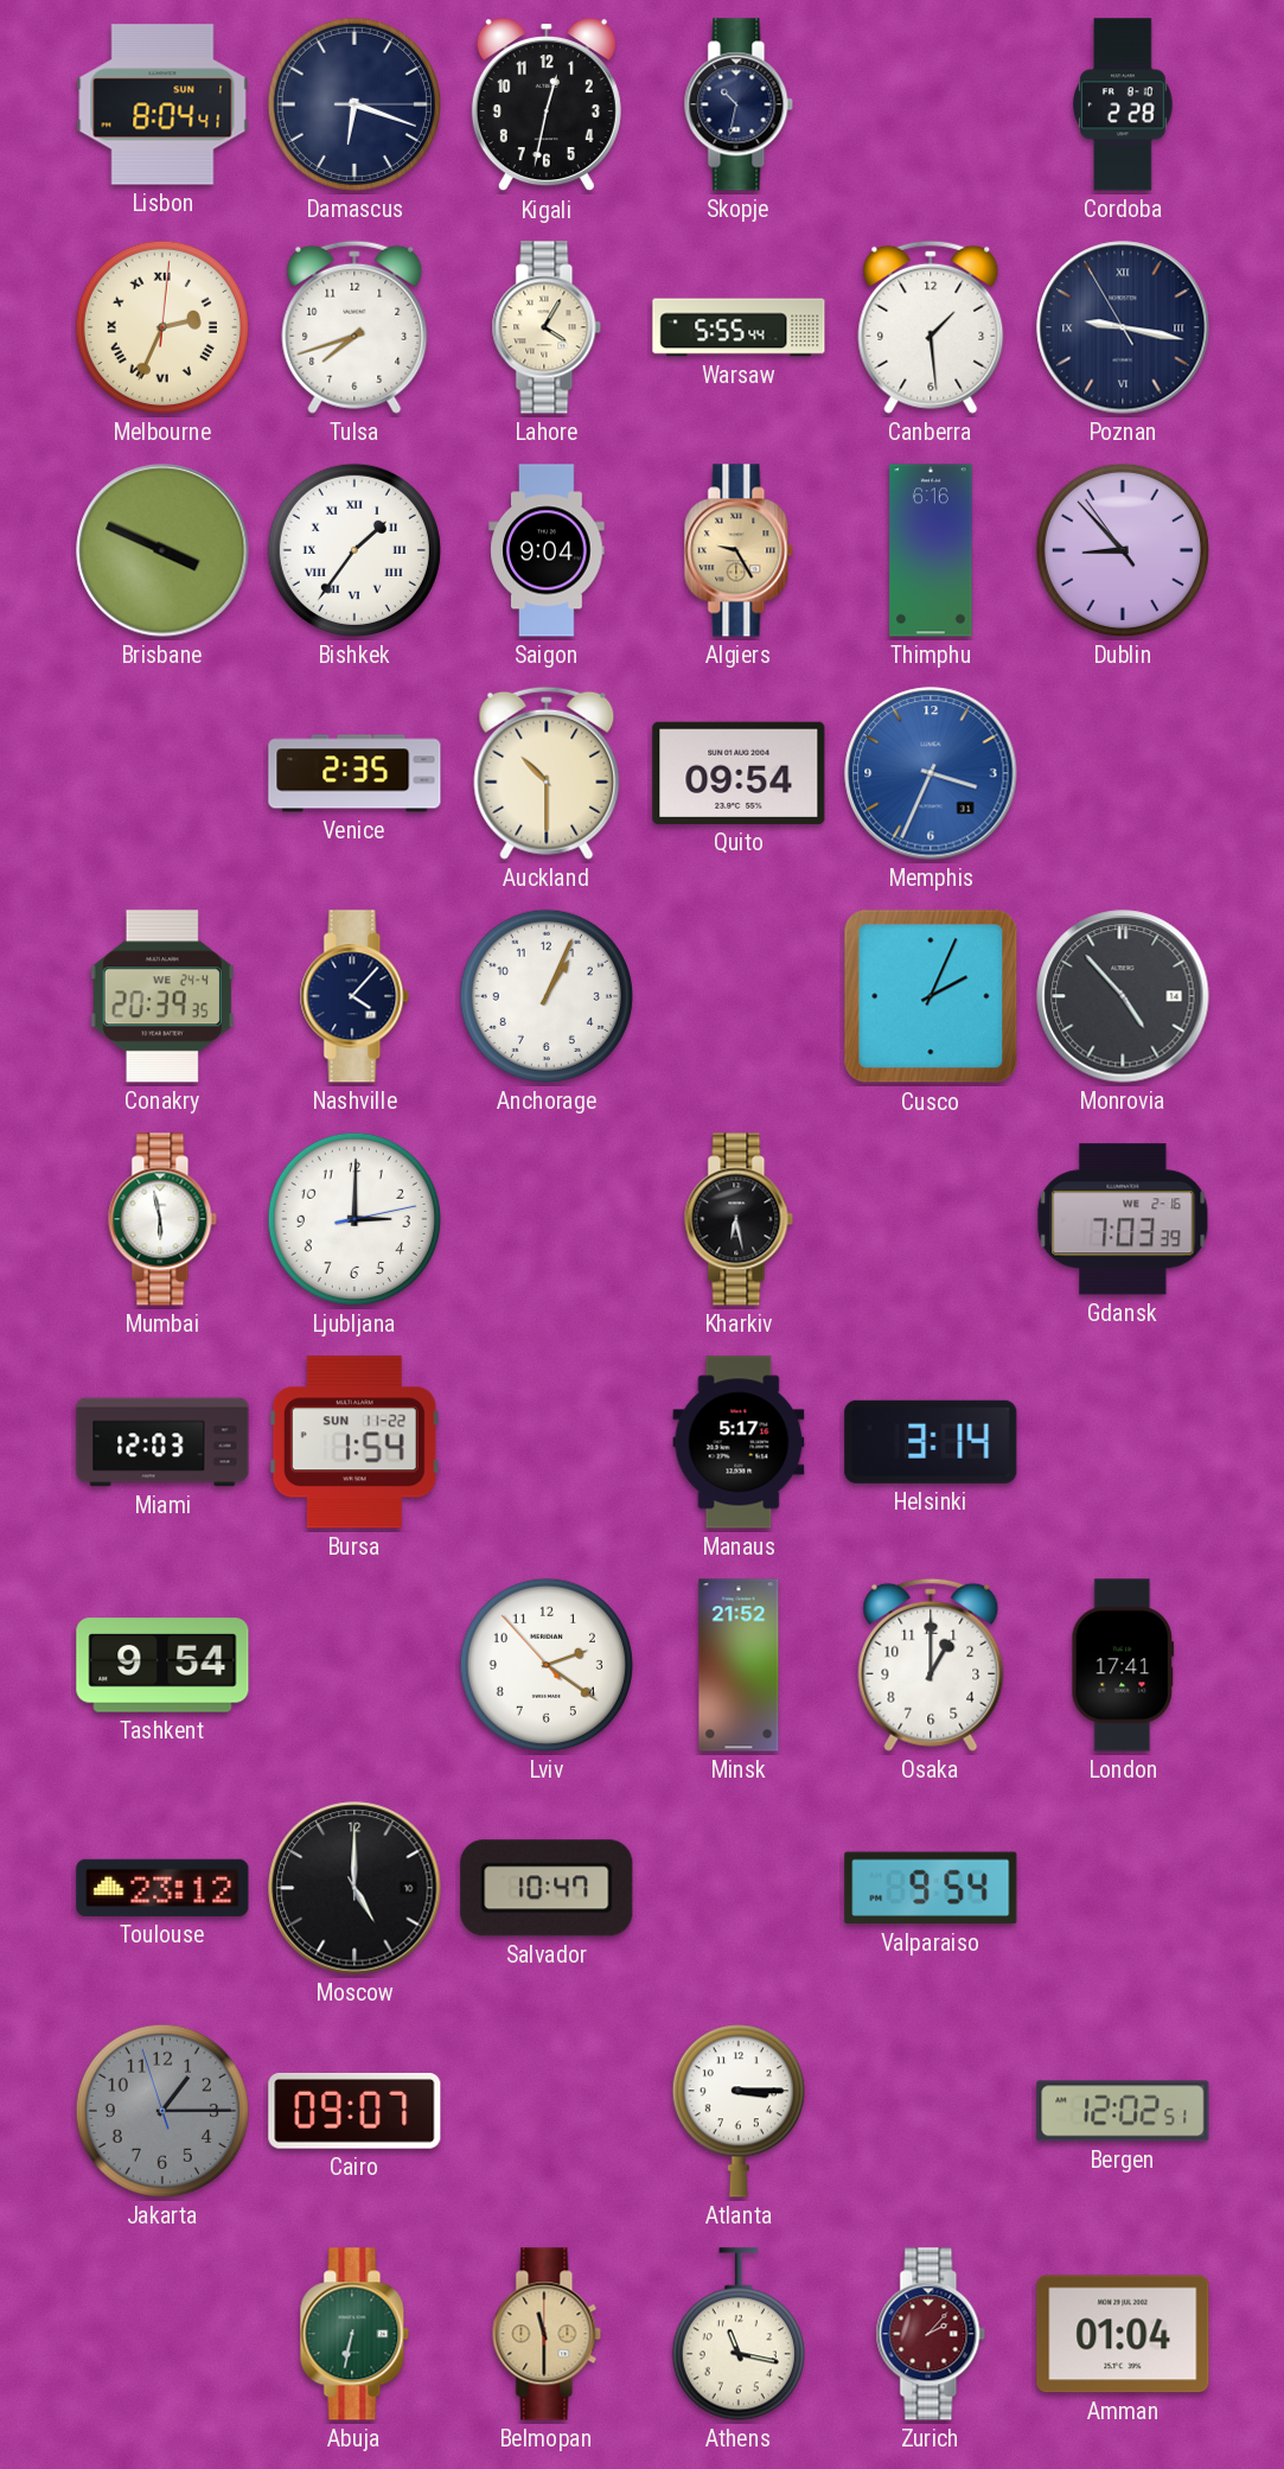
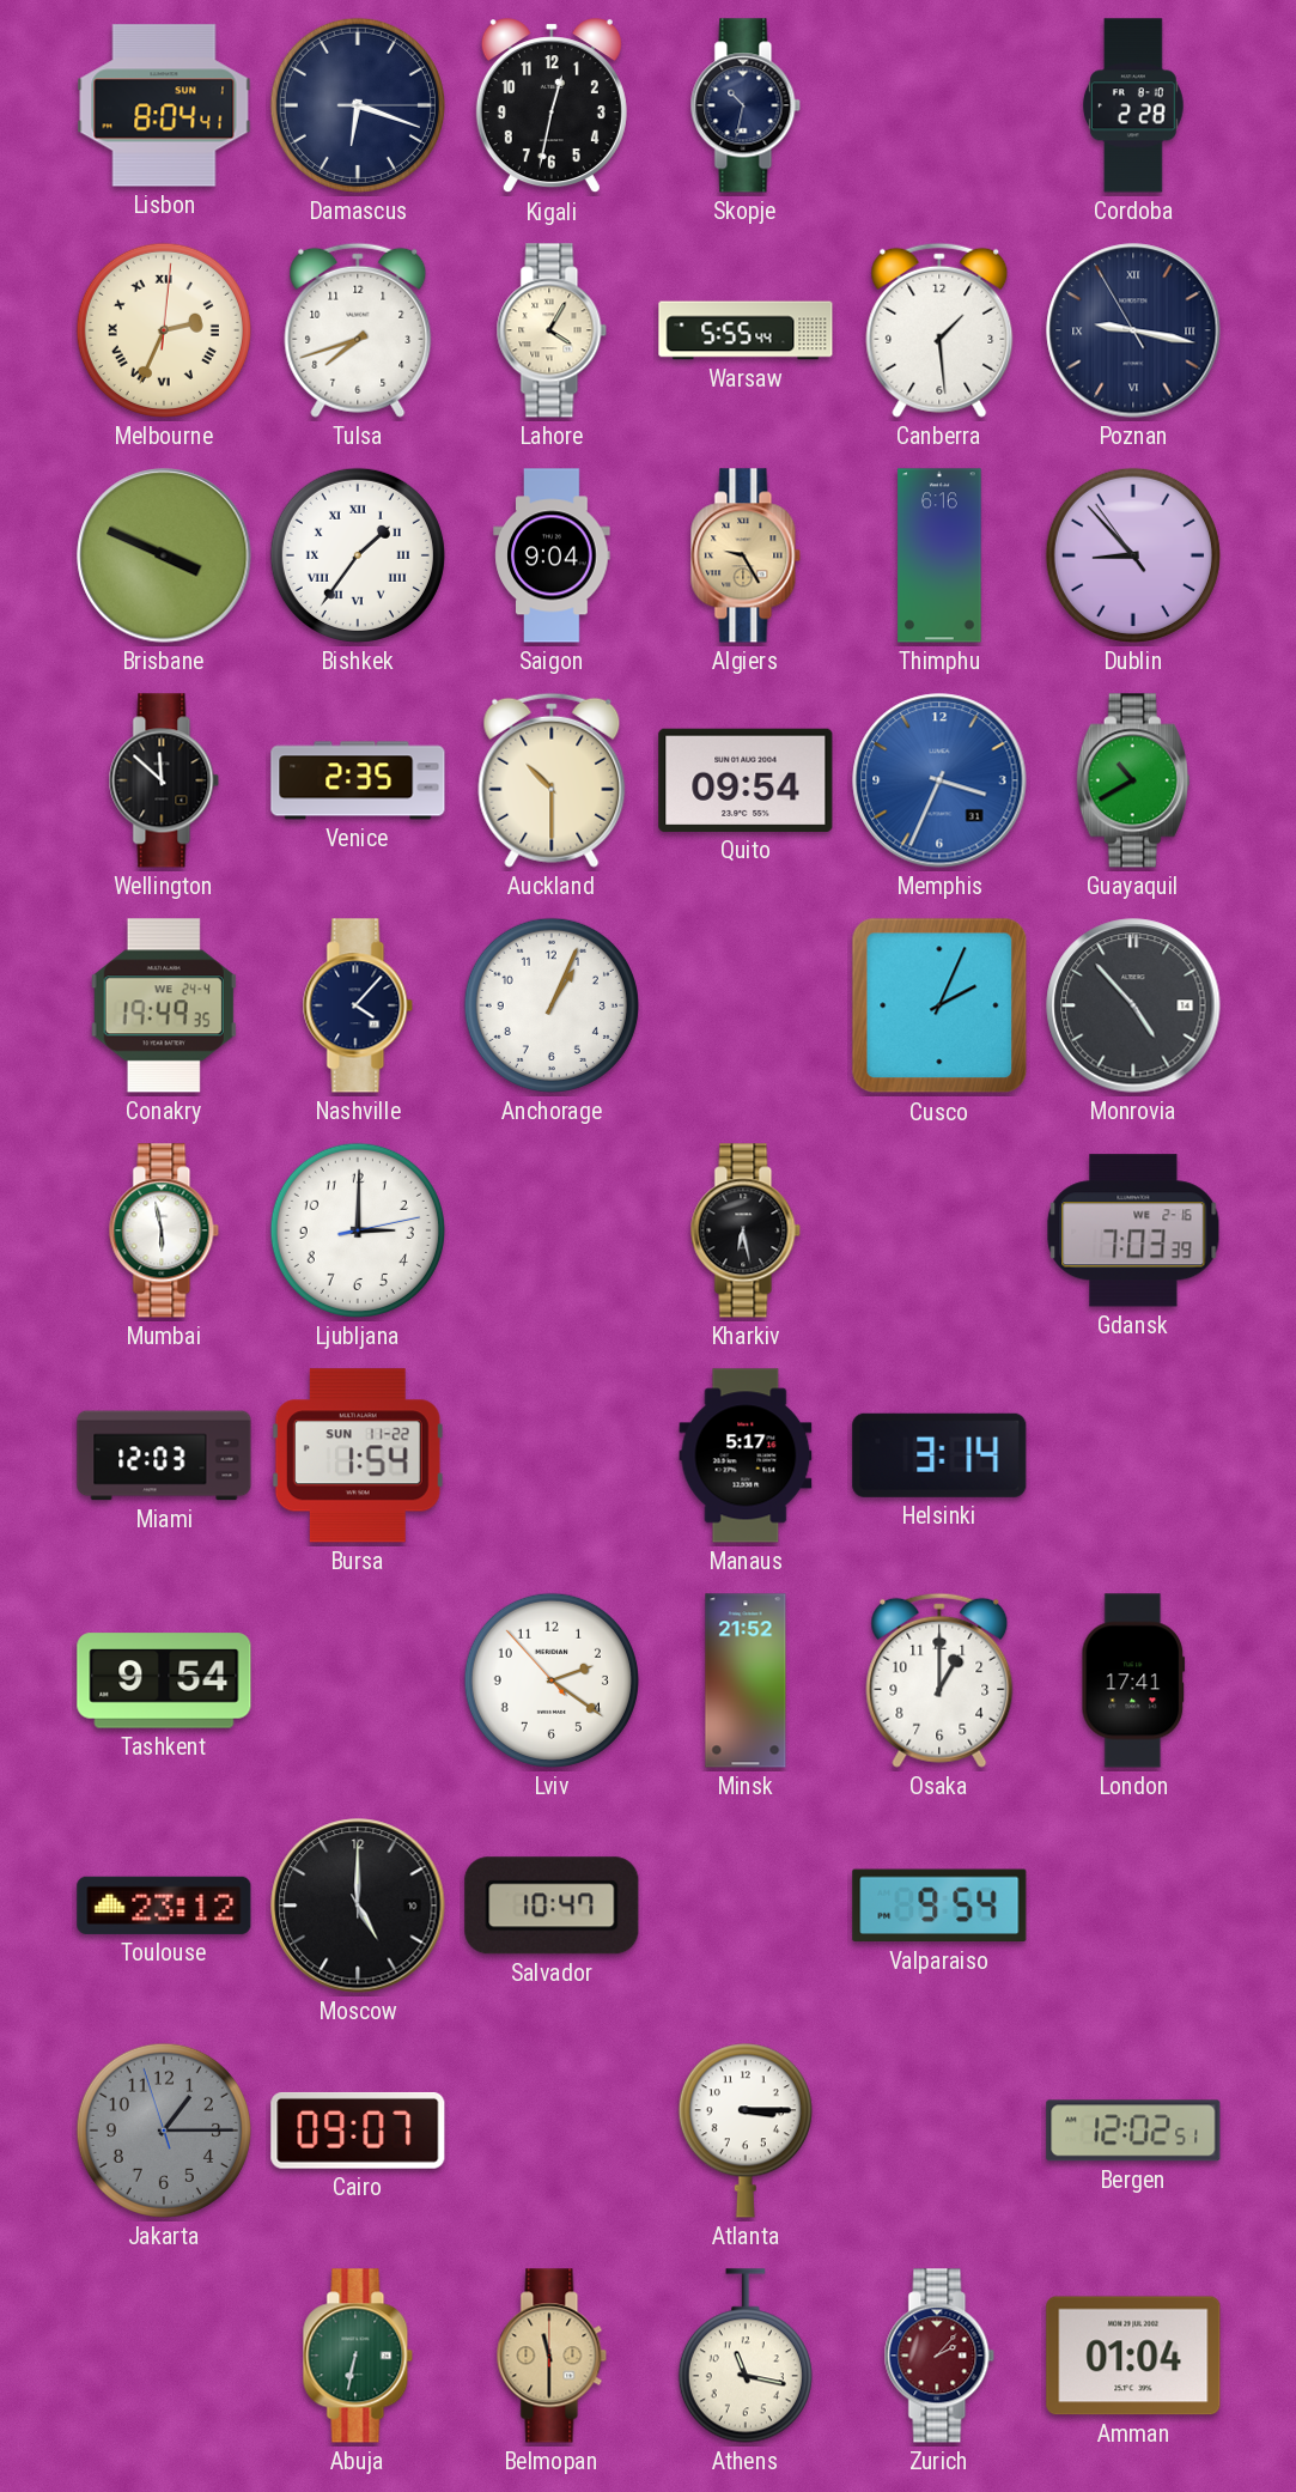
Wellington: none -> 11:52
Guayaquil: none -> 10:40
Conakry: 20:39 -> 19:49
